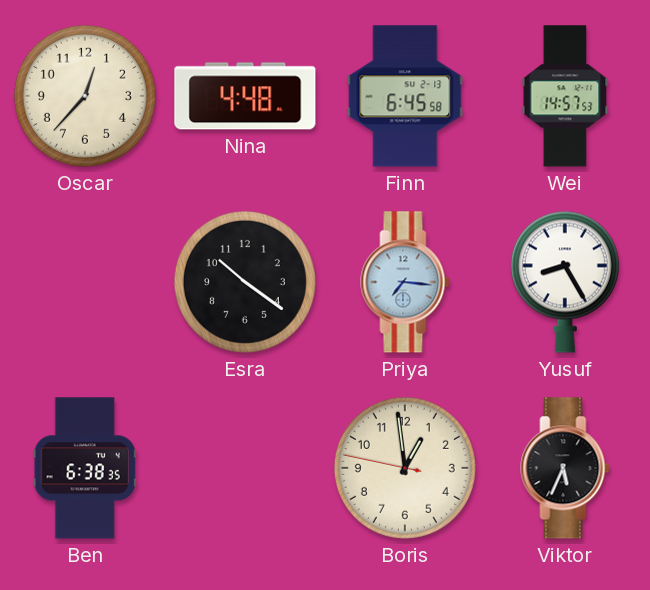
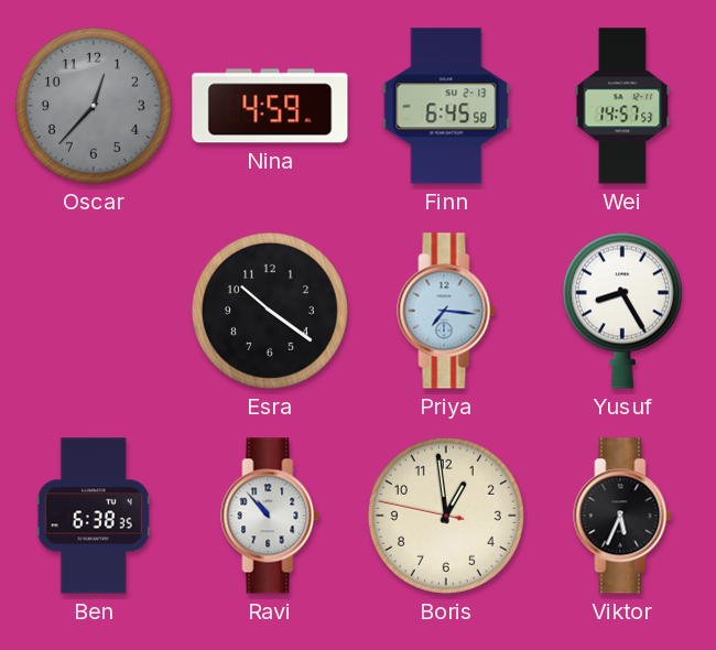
Oscar dial: cream -> grey
Nina: 4:48 -> 4:59
Ravi: none -> 10:53
